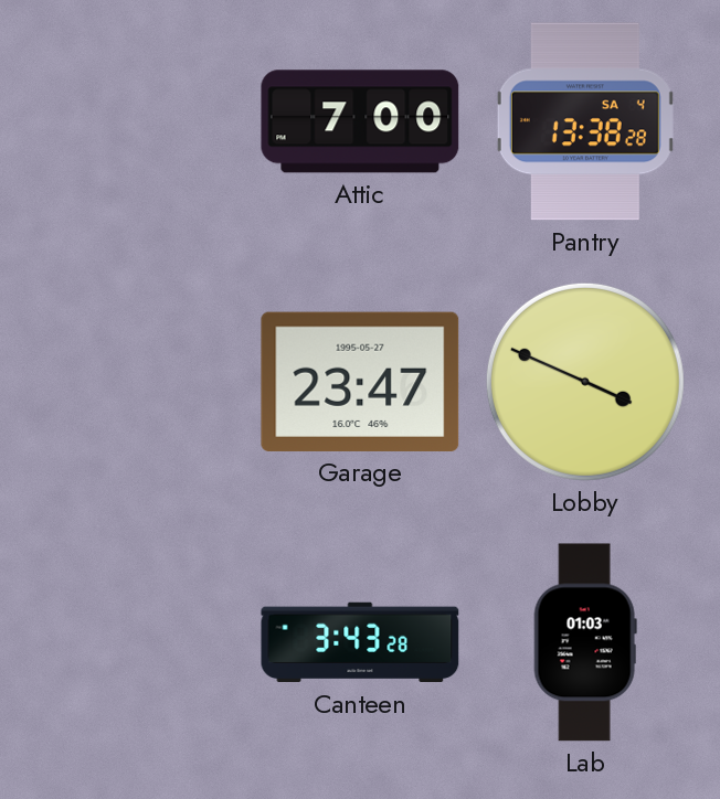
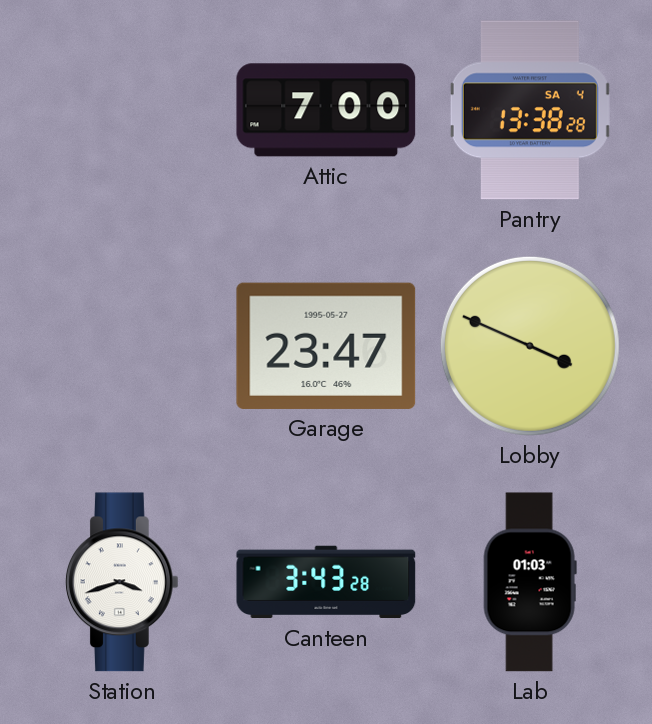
Station: none -> 3:42
